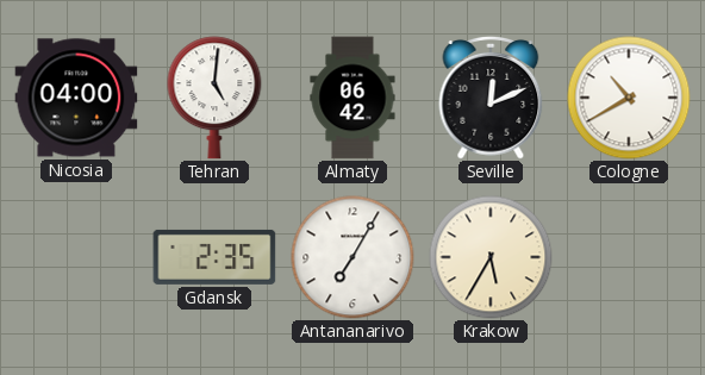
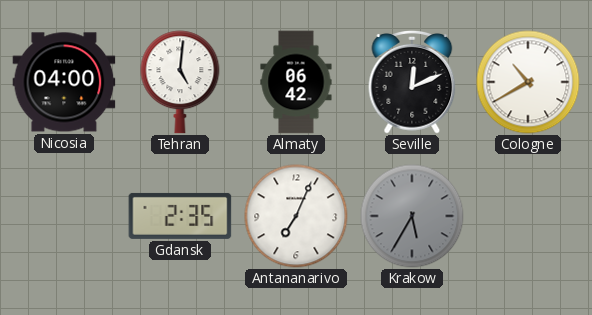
Antananarivo: 7:05 -> 7:04
Krakow dial: cream -> grey
